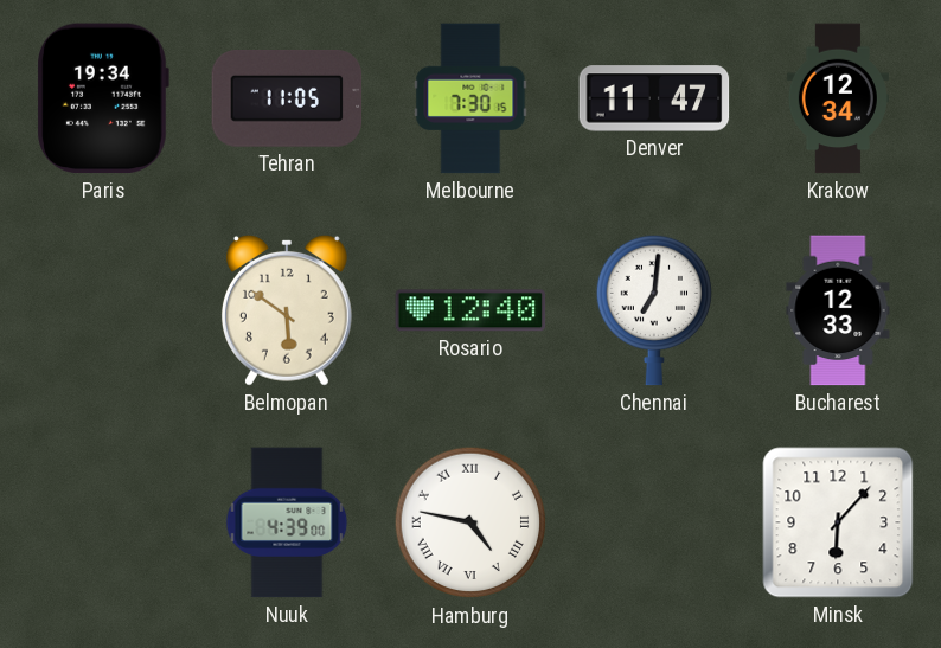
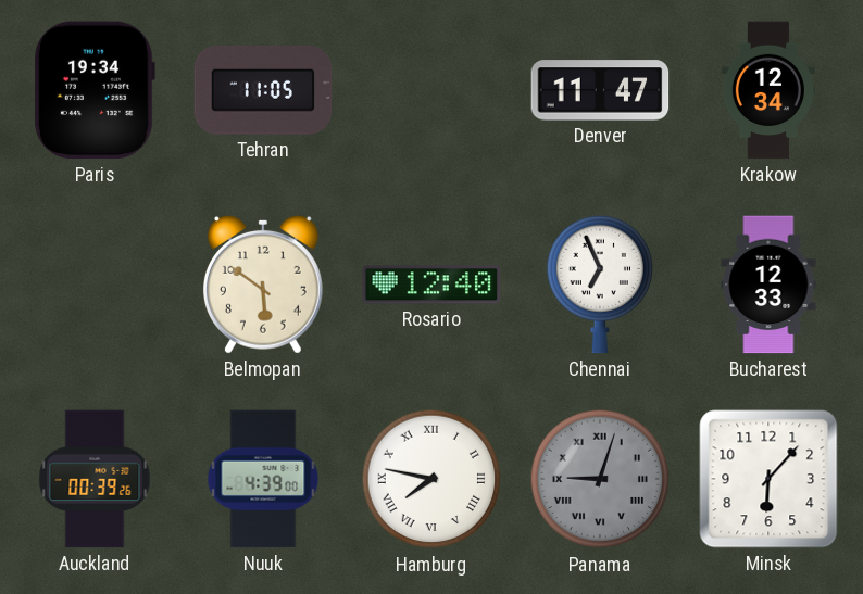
Melbourne: 7:30 -> none
Chennai: 7:01 -> 6:56
Auckland: none -> 00:39
Hamburg: 4:47 -> 7:47
Panama: none -> 9:03
